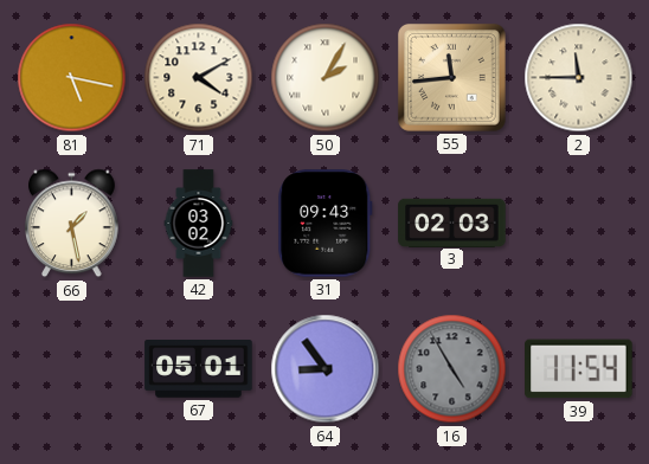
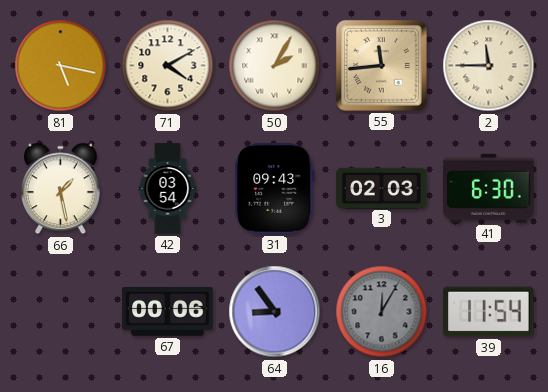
42: 03:02 -> 03:54
41: none -> 6:30
67: 05:01 -> 00:06
16: 4:55 -> 12:05
